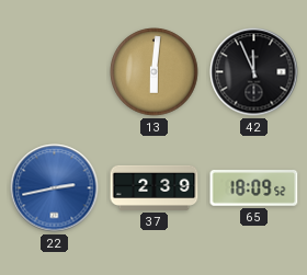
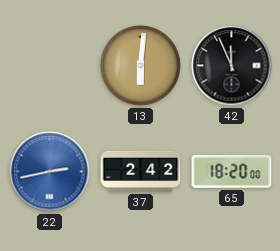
37: 2:39 -> 2:42
65: 18:09 -> 18:20
